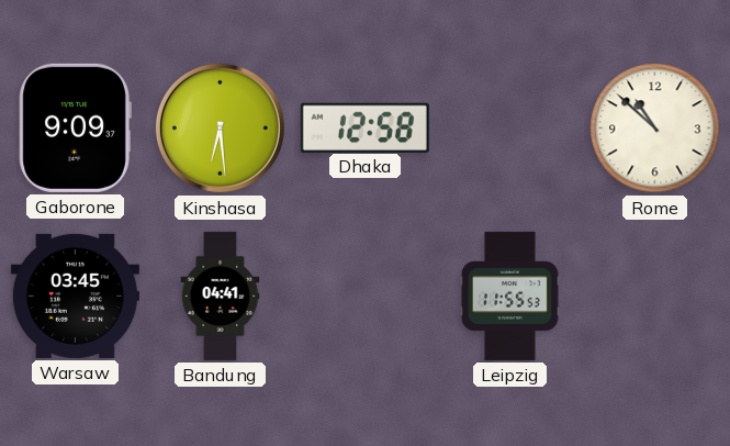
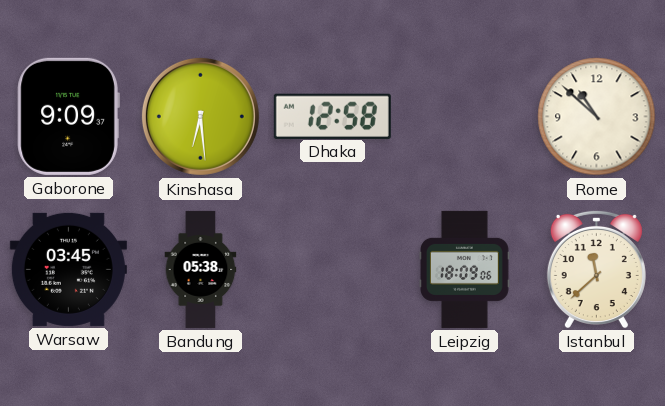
Bandung: 04:41 -> 05:38
Leipzig: 11:55 -> 18:09
Istanbul: none -> 11:38
